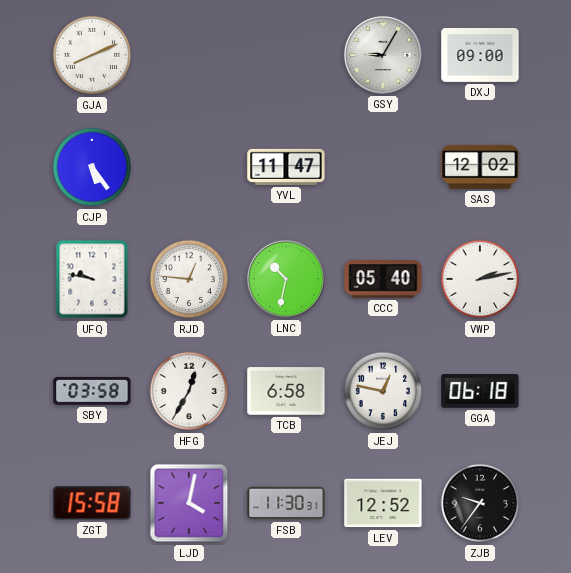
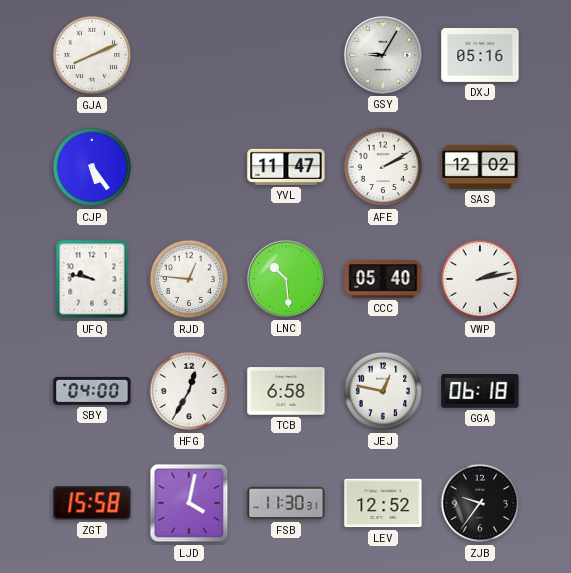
DXJ: 09:00 -> 05:16
AFE: none -> 2:10
LNC: 10:32 -> 10:29
SBY: 03:58 -> 04:00
